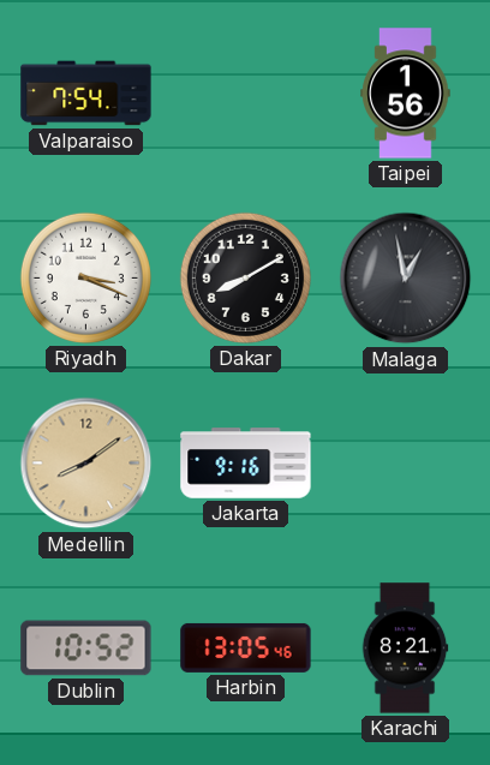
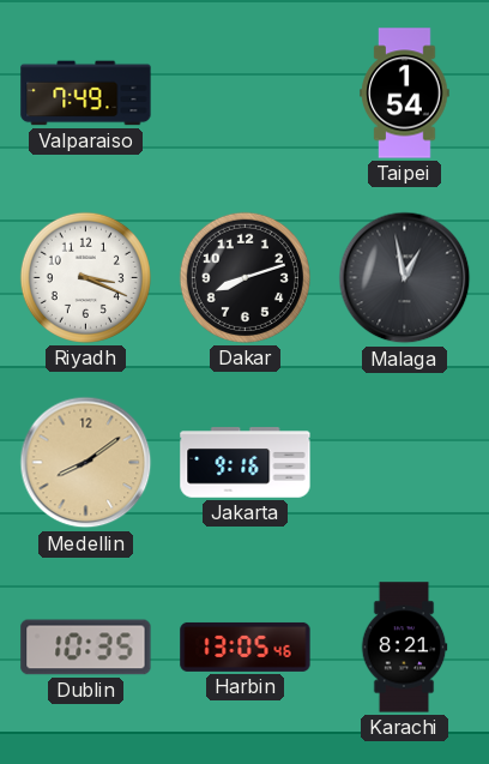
Valparaiso: 7:54 -> 7:49
Taipei: 1:56 -> 1:54
Dakar: 8:10 -> 8:12
Dublin: 10:52 -> 10:35
